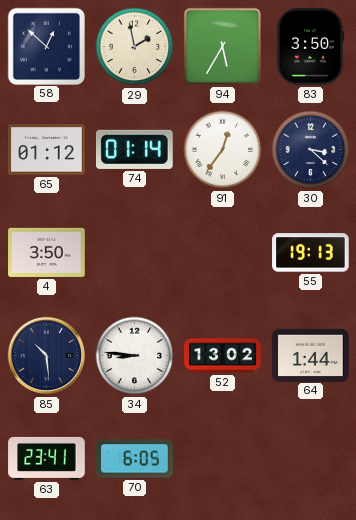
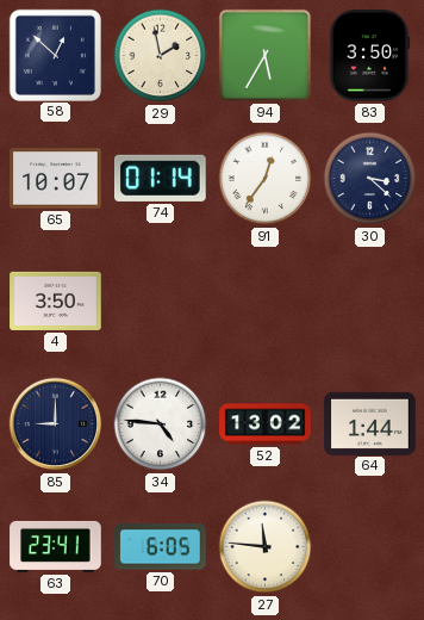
65: 01:12 -> 10:07
55: 19:13 -> none
85: 10:29 -> 9:00
34: 8:46 -> 4:46
27: none -> 11:46
